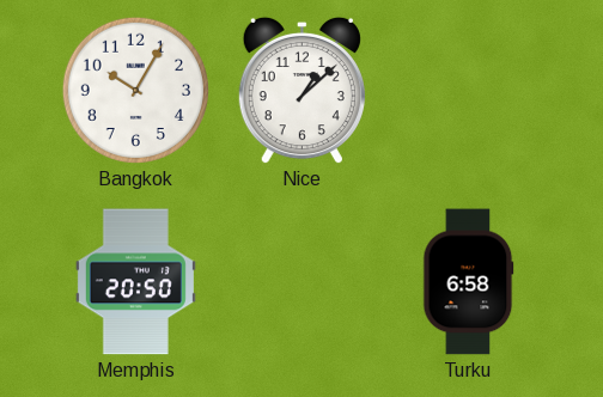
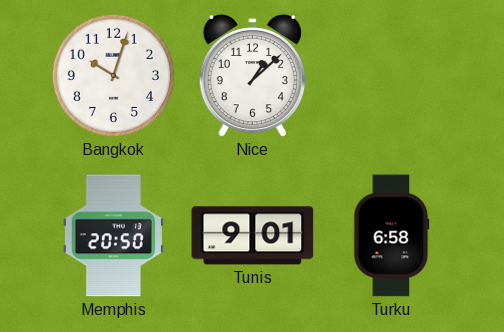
Bangkok: 10:05 -> 10:03
Tunis: none -> 9:01
